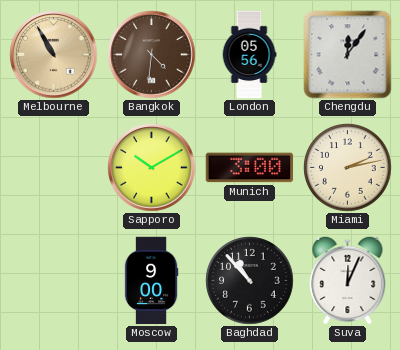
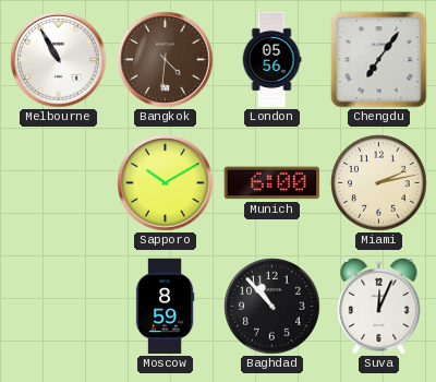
Melbourne dial: champagne -> white
Chengdu: 12:06 -> 7:06
Munich: 3:00 -> 6:00
Moscow: 9:00 -> 8:59
